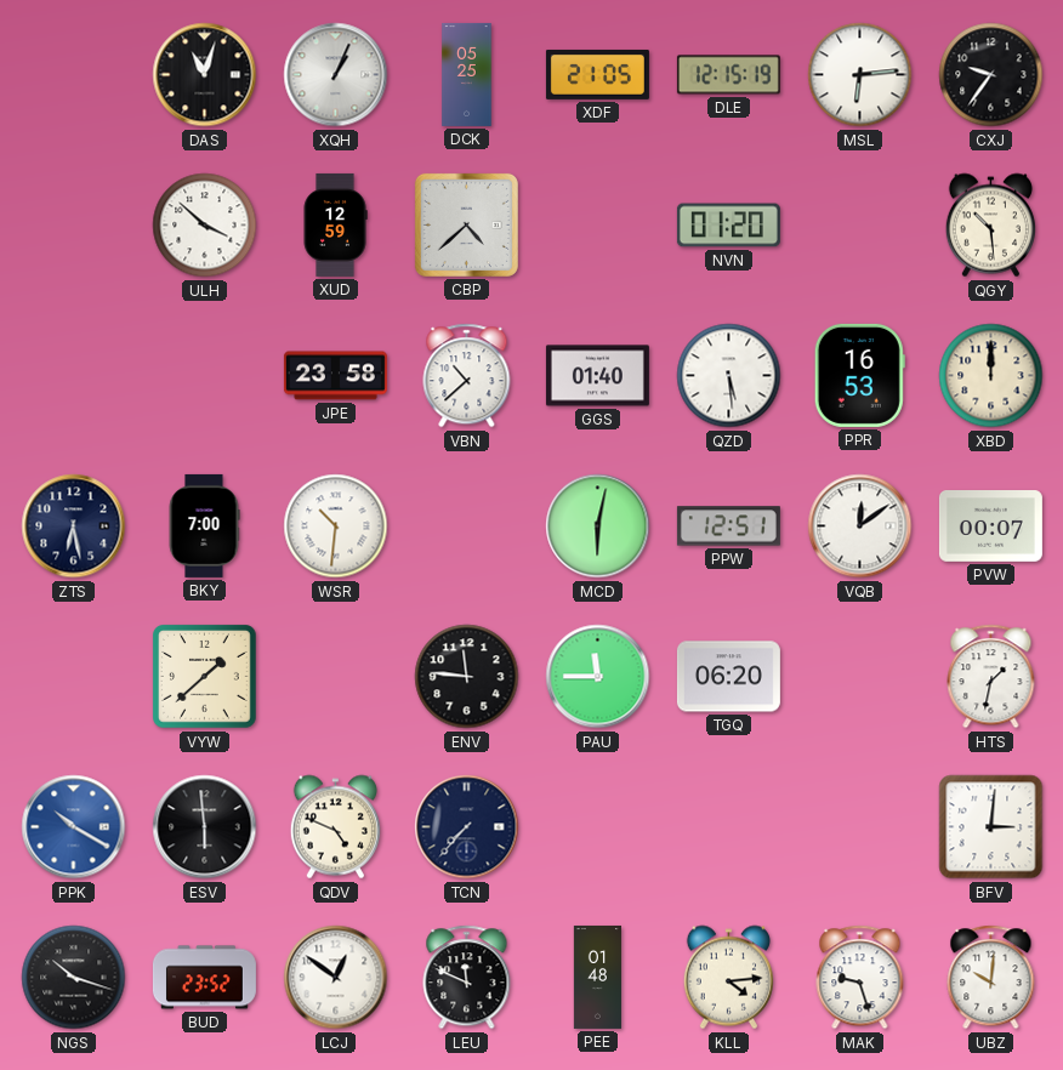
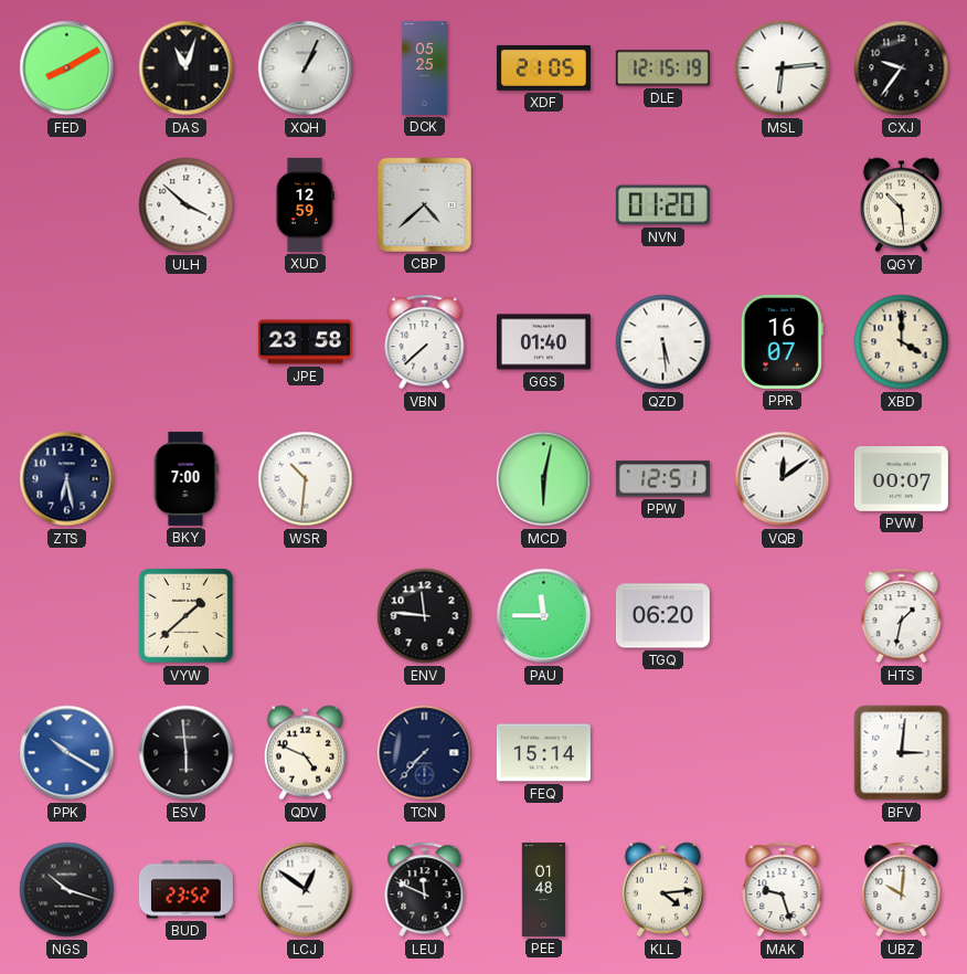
FED: none -> 8:10
VBN: 10:38 -> 7:38
PPR: 16:53 -> 16:07
XBD: 12:00 -> 4:00
FEQ: none -> 15:14
